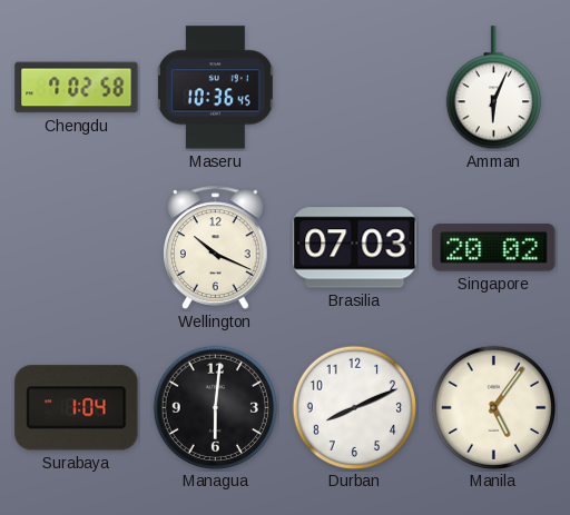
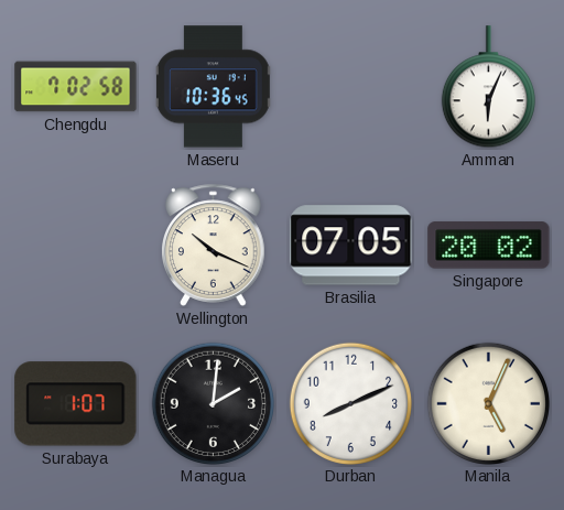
Brasilia: 07:03 -> 07:05
Surabaya: 1:04 -> 1:07
Managua: 6:01 -> 2:01
Manila: 5:06 -> 5:04
